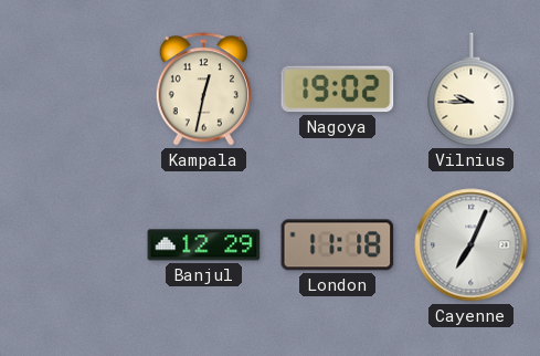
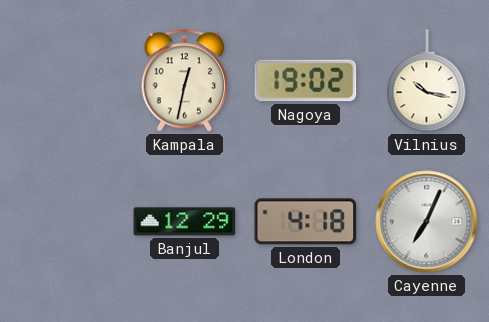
Vilnius: 9:45 -> 10:17
London: 11:18 -> 4:18
